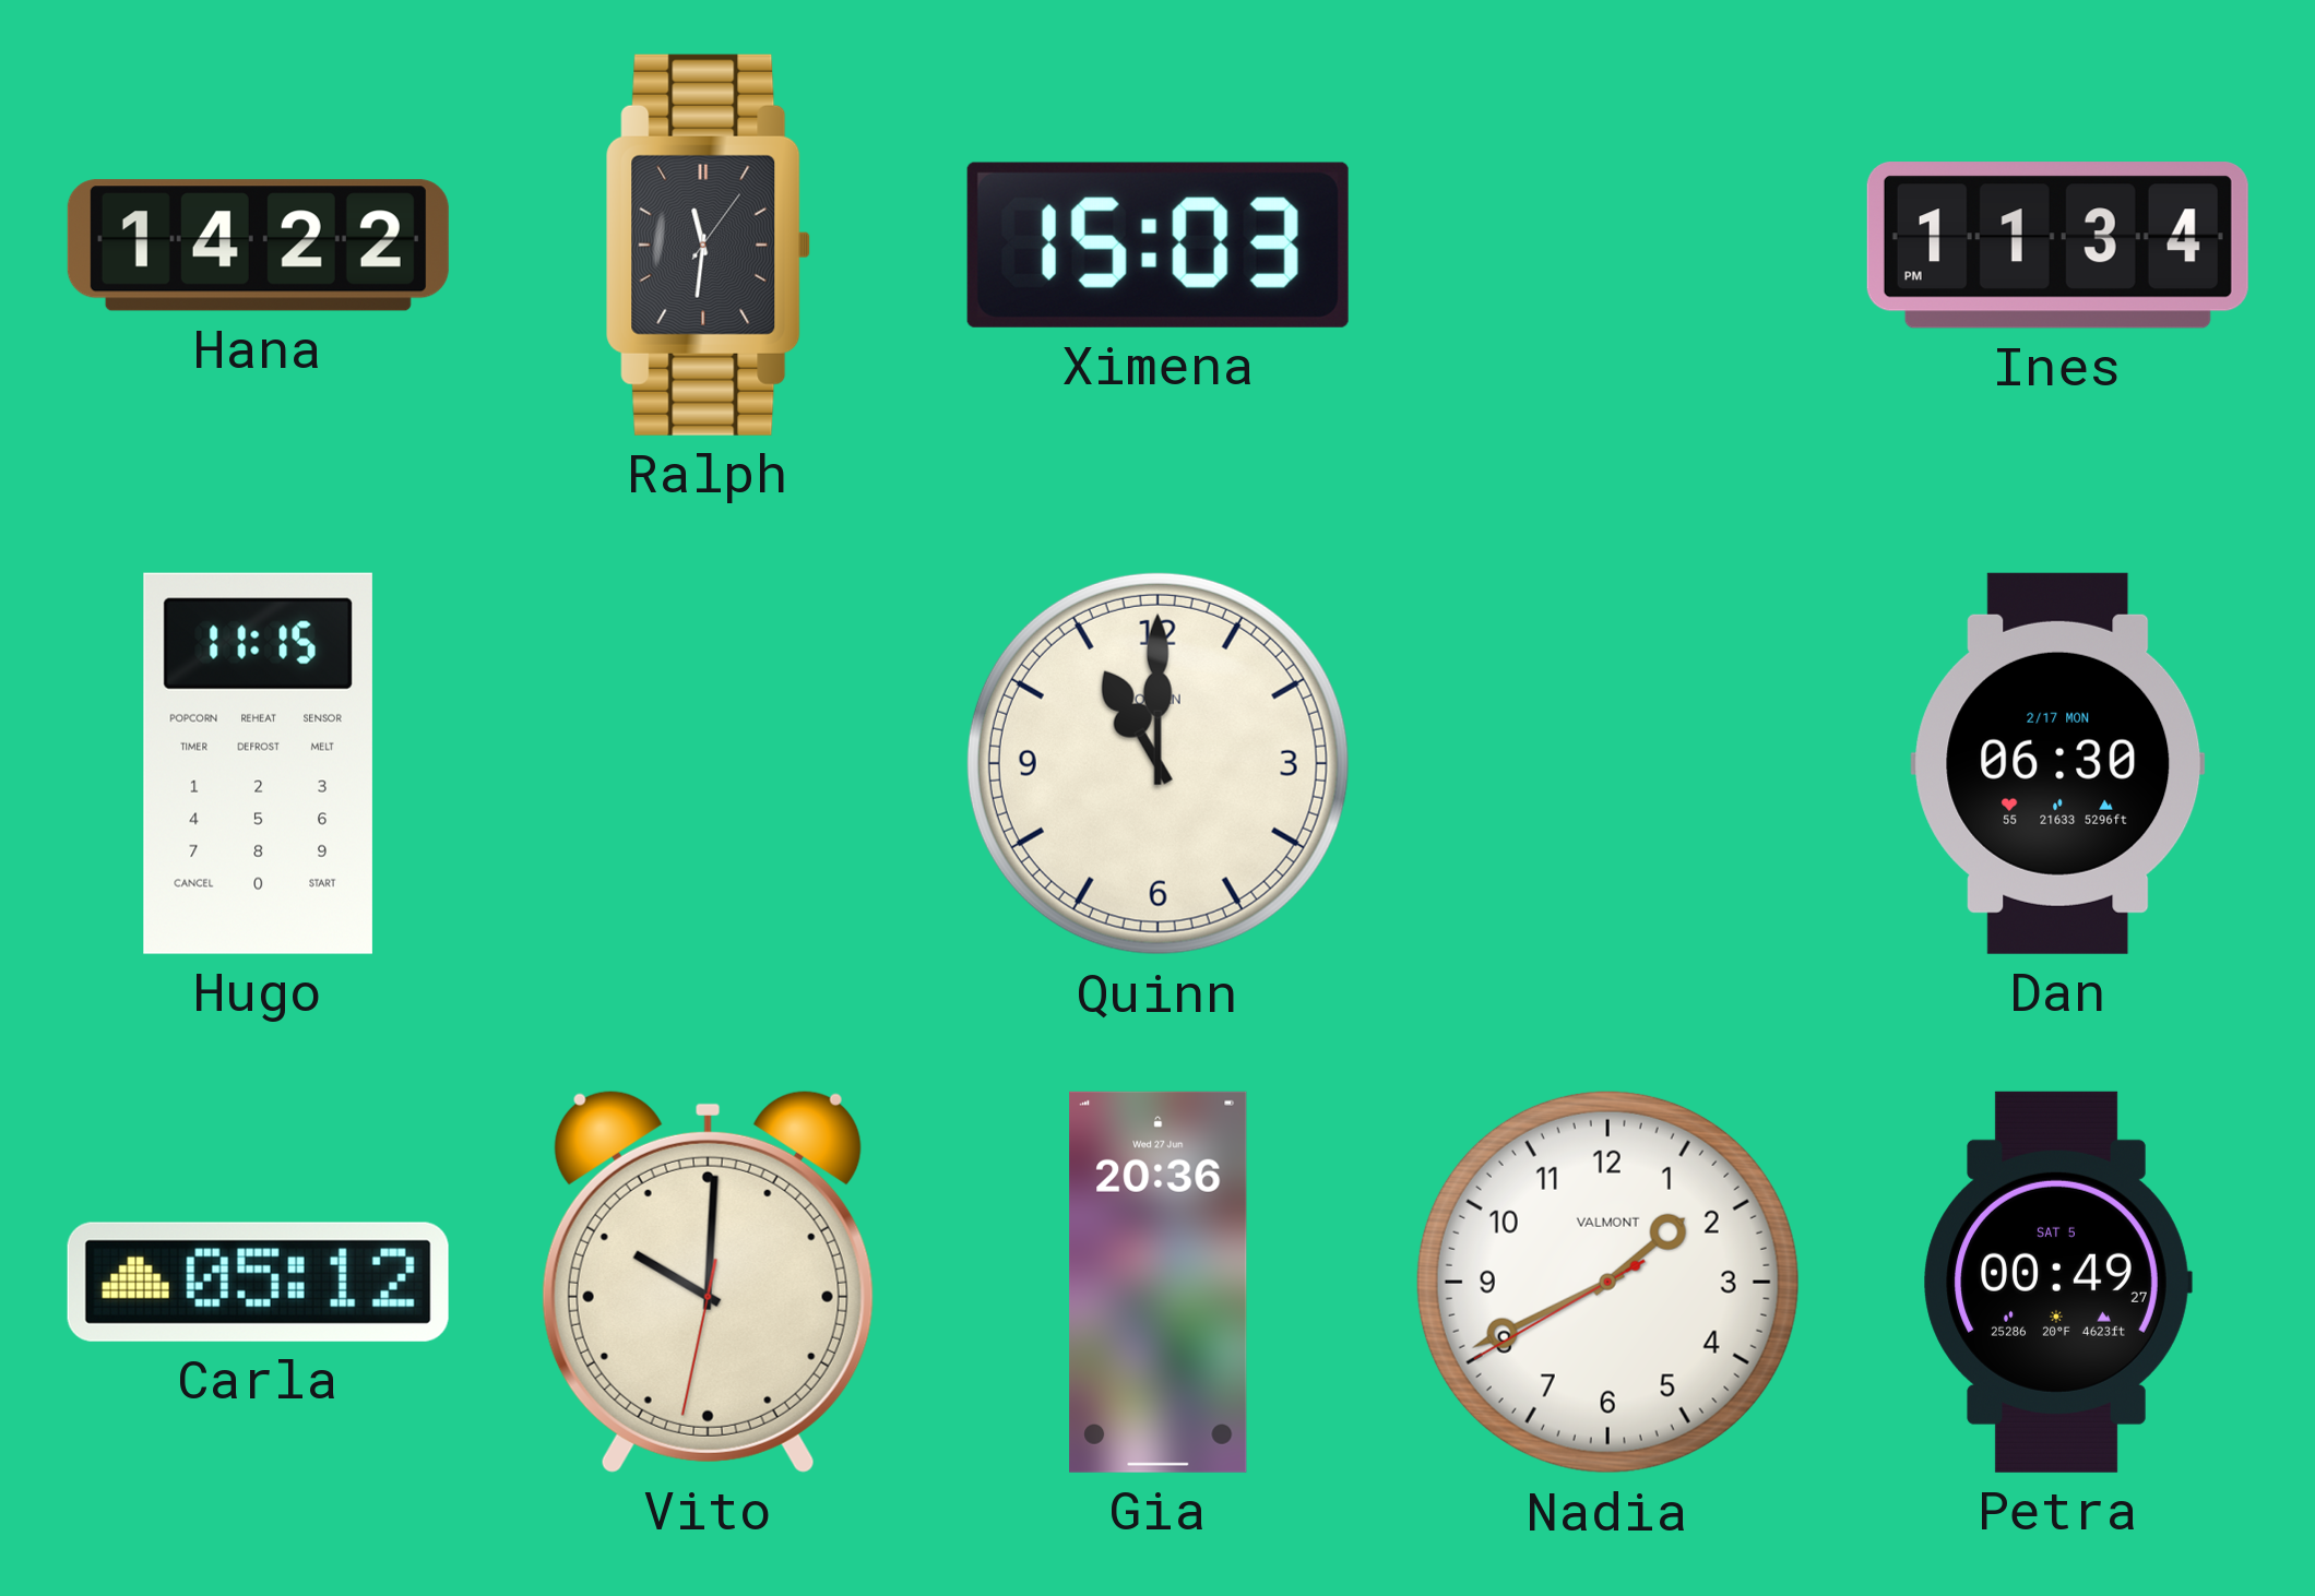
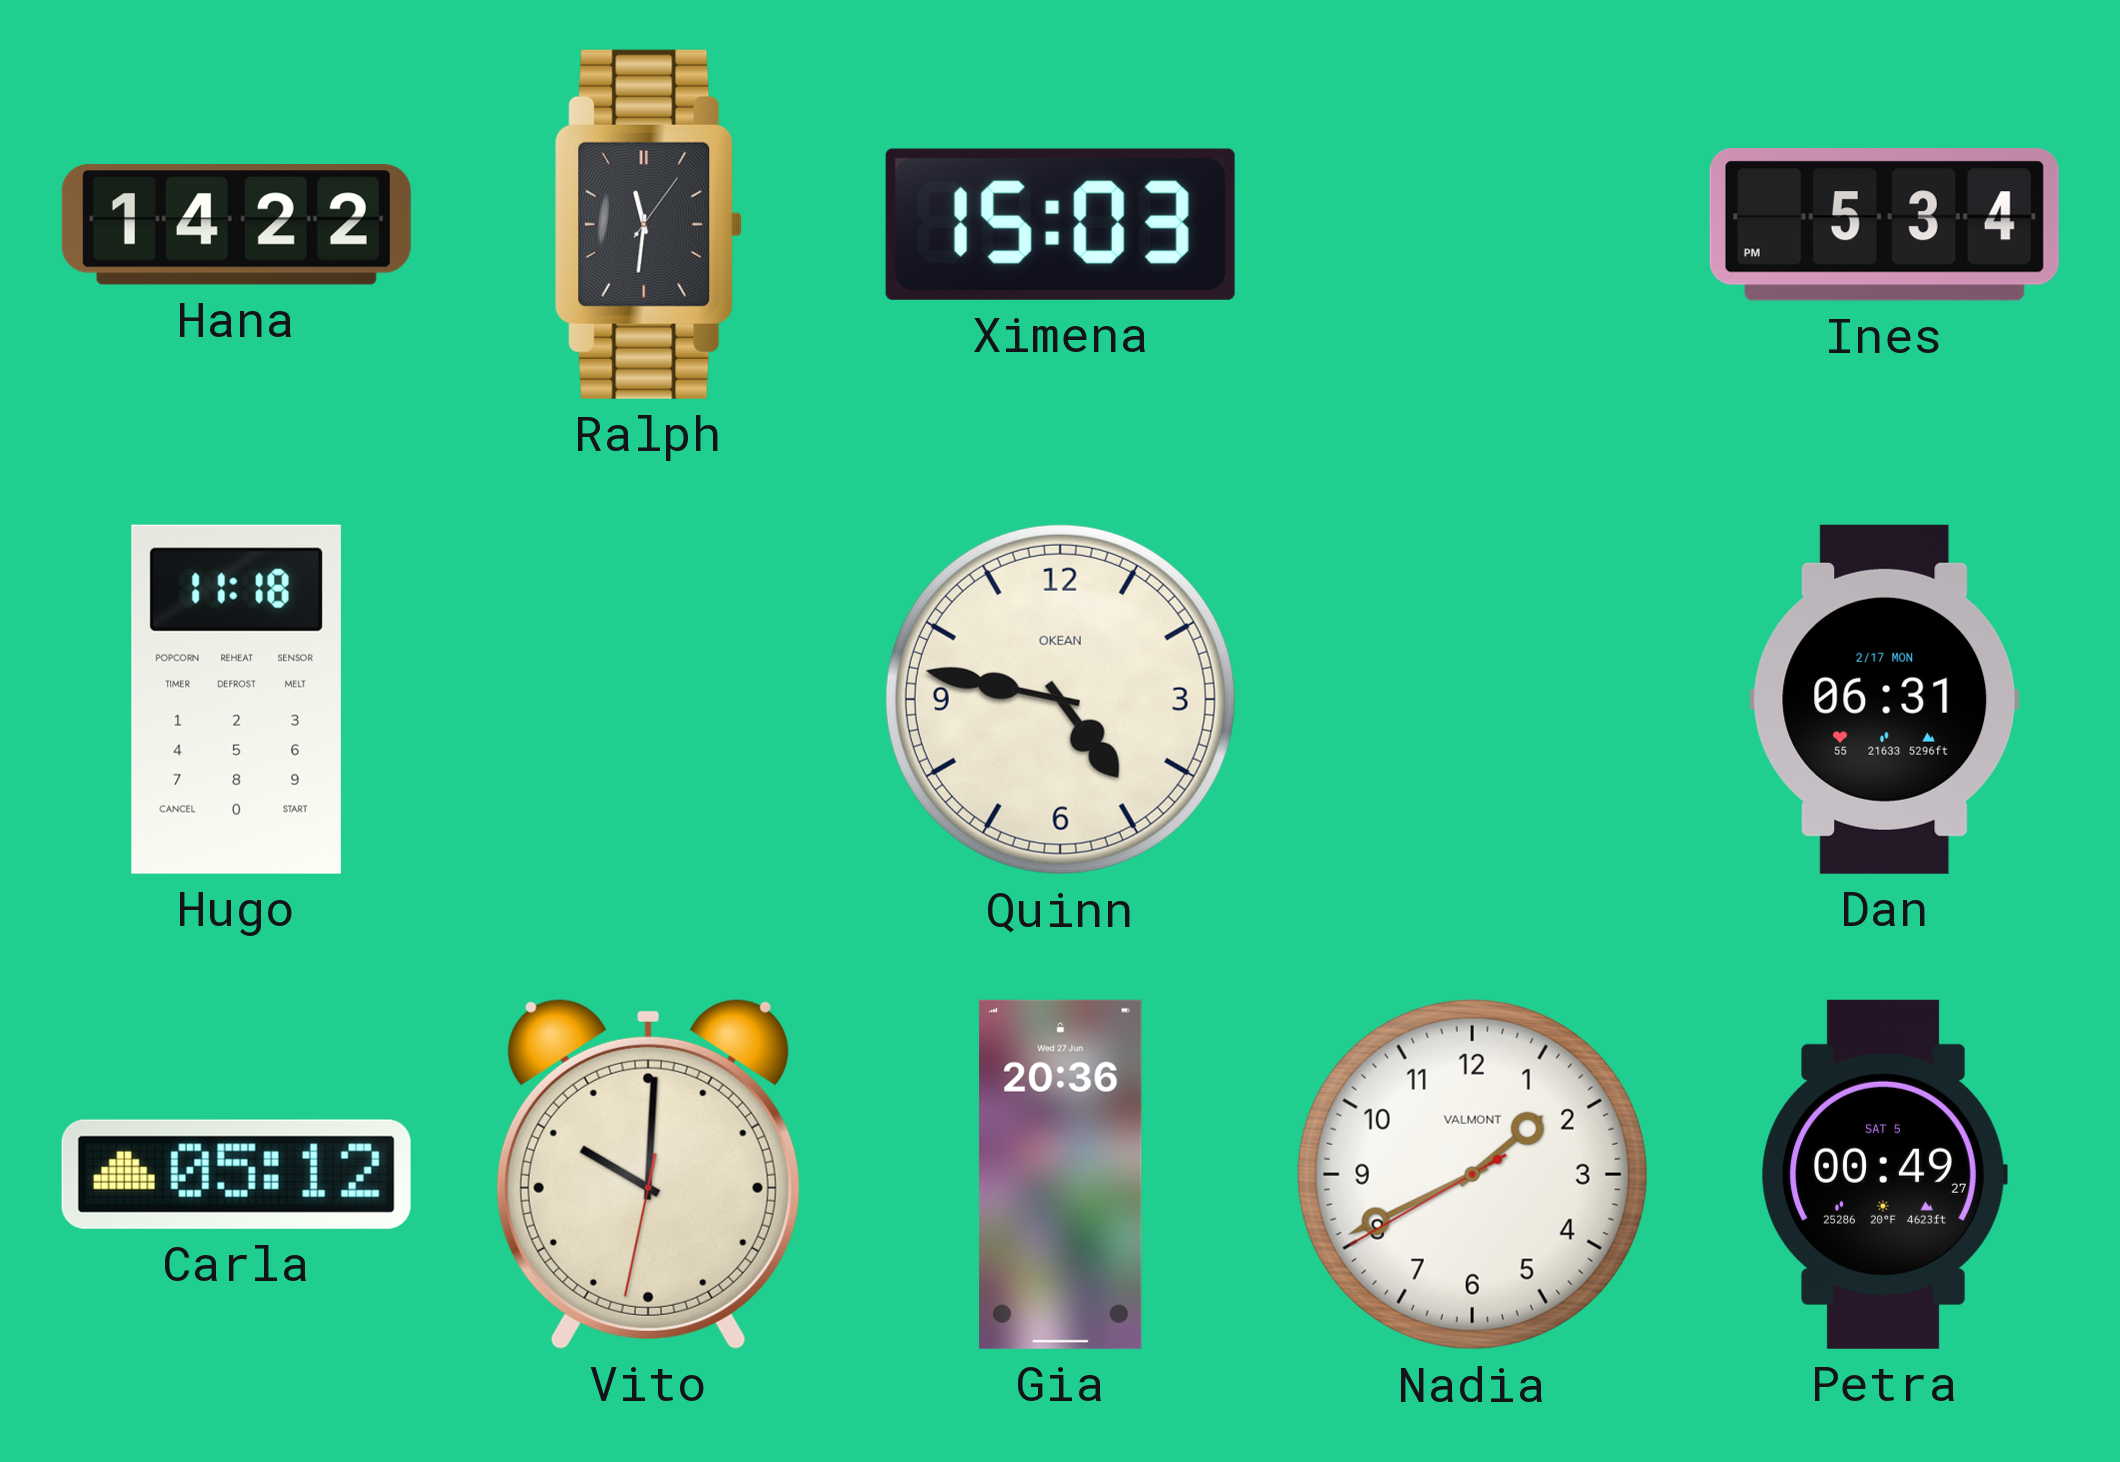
Ines: 11:34 -> 5:34
Hugo: 11:15 -> 11:18
Quinn: 11:00 -> 4:47
Dan: 06:30 -> 06:31
